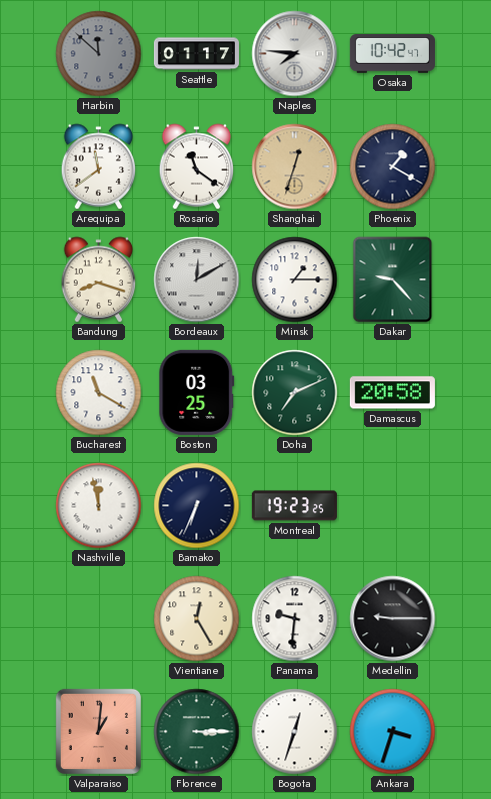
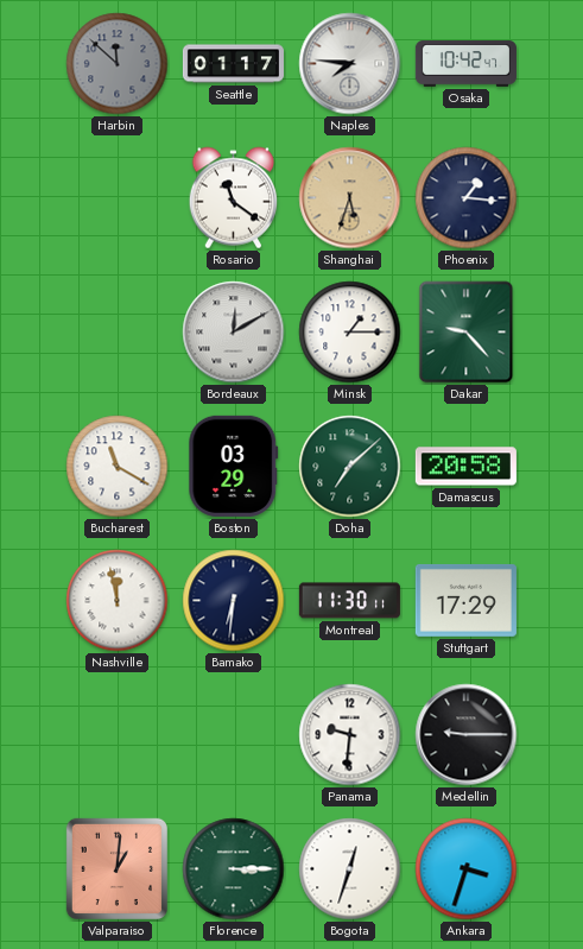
Arequipa: 11:39 -> none
Shanghai: 12:33 -> 5:33
Phoenix: 1:20 -> 1:16
Bandung: 8:18 -> none
Boston: 03:25 -> 03:29
Doha: 7:11 -> 7:08
Bamako: 6:34 -> 6:31
Montreal: 19:23 -> 11:30
Stuttgart: none -> 17:29
Vientiane: 12:25 -> none
